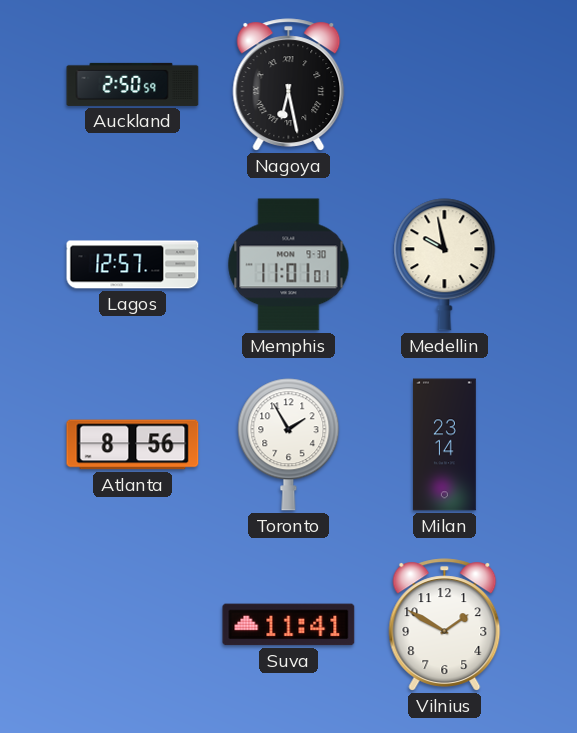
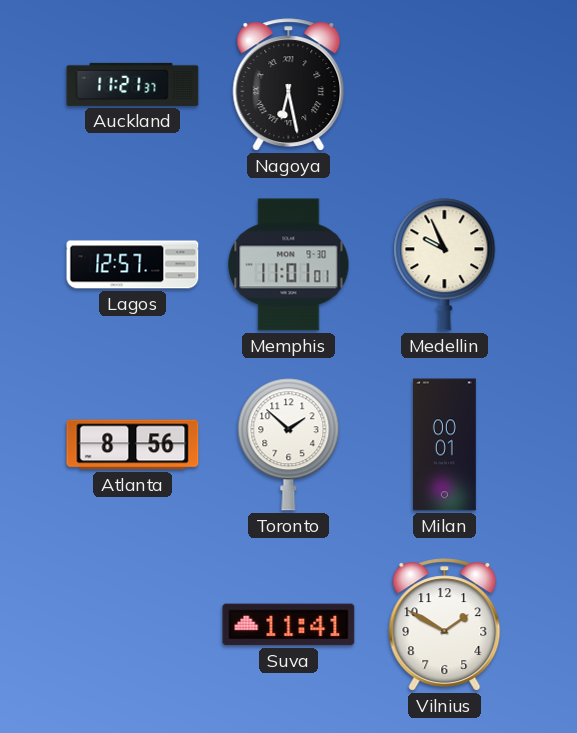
Auckland: 2:50 -> 11:21
Medellin: 9:58 -> 9:56
Toronto: 1:55 -> 1:52
Milan: 23:14 -> 00:01
